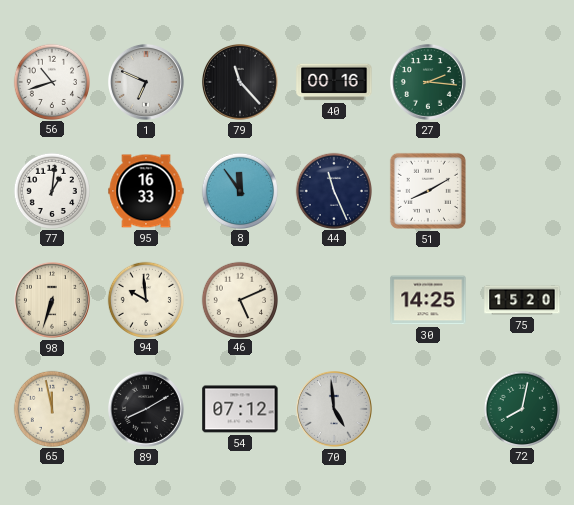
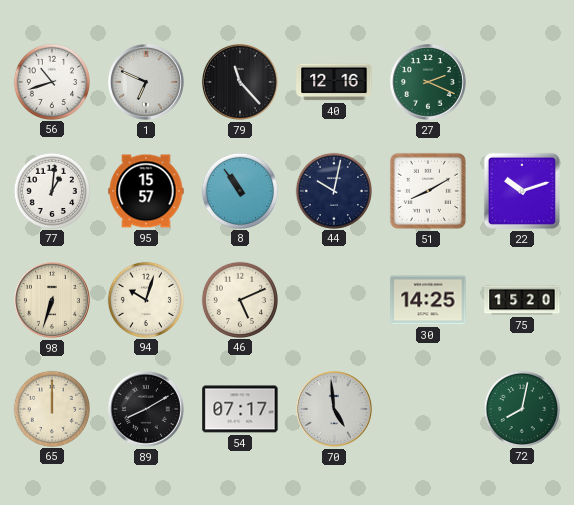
40: 00:16 -> 12:16
27: 2:16 -> 2:19
95: 16:33 -> 15:57
8: 11:54 -> 10:54
44: 11:26 -> 10:02
22: none -> 10:12
94: 9:59 -> 10:03
65: 11:58 -> 12:00
54: 07:12 -> 07:17
